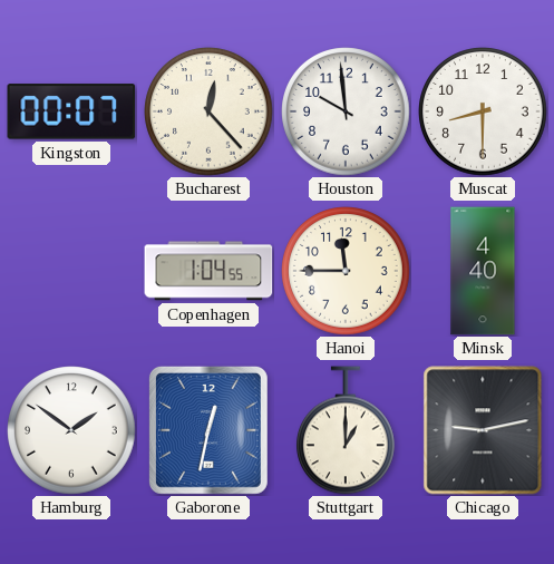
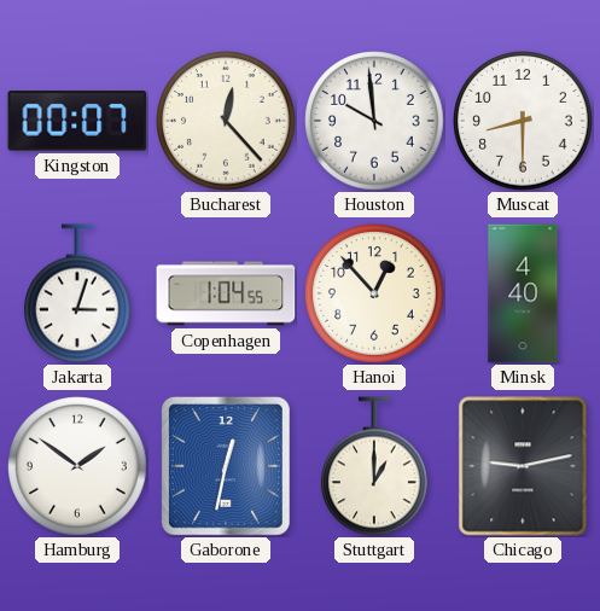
Jakarta: none -> 3:03
Hanoi: 11:45 -> 12:53
